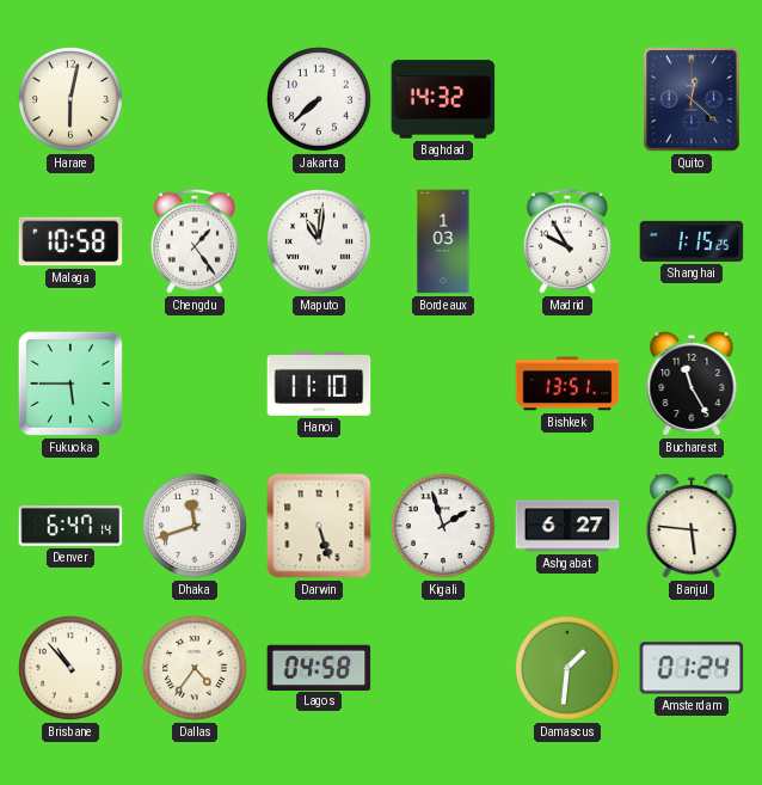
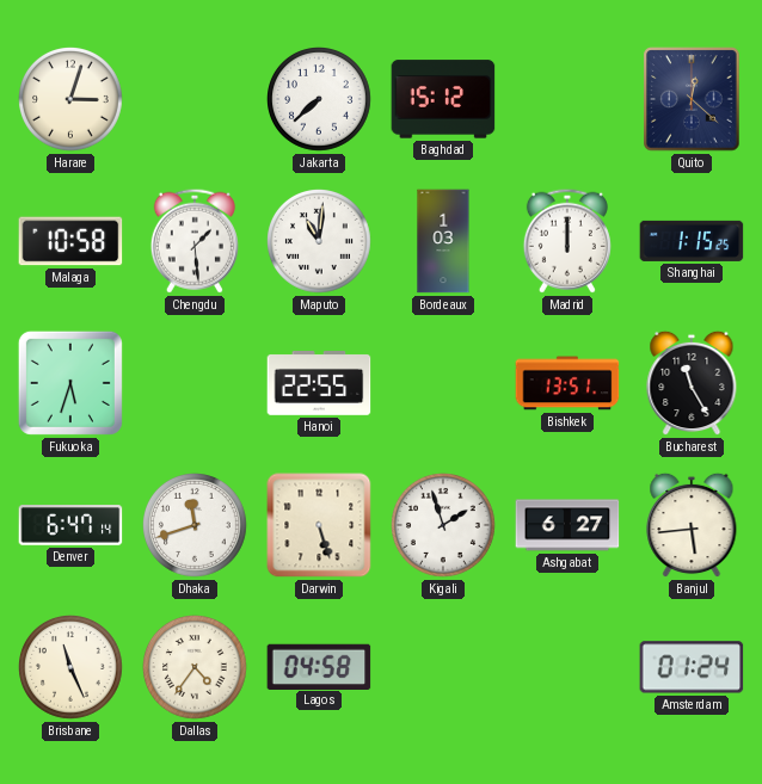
Harare: 6:02 -> 3:03
Baghdad: 14:32 -> 15:12
Chengdu: 1:24 -> 1:29
Madrid: 9:55 -> 12:00
Fukuoka: 5:45 -> 5:33
Hanoi: 11:10 -> 22:55
Banjul: 5:46 -> 5:44
Brisbane: 10:53 -> 11:26
Damascus: 1:31 -> none
